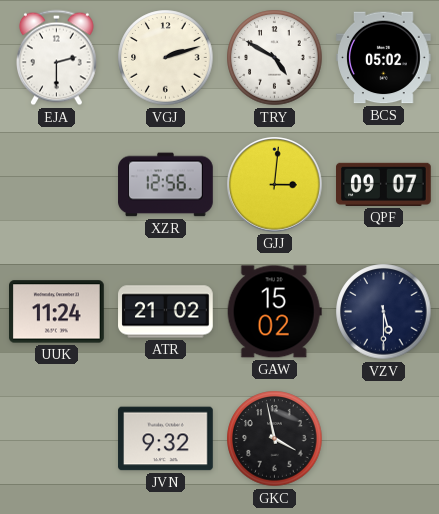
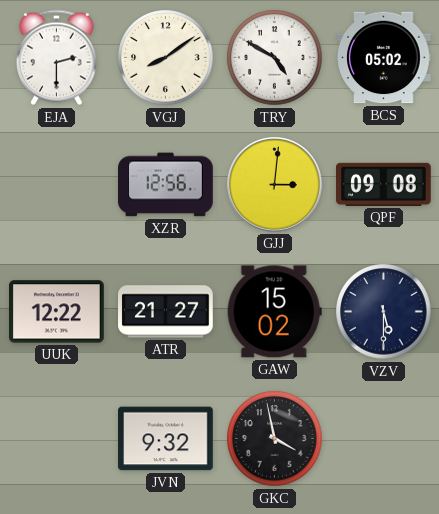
VGJ: 2:12 -> 8:09
QPF: 09:07 -> 09:08
UUK: 11:24 -> 12:22
ATR: 21:02 -> 21:27
